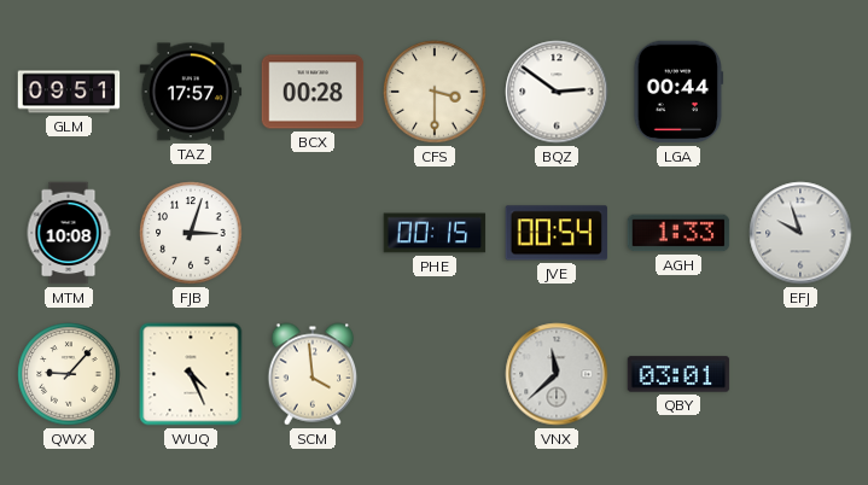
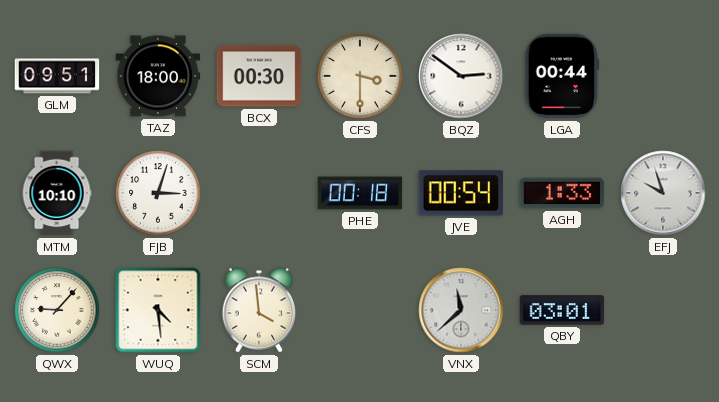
TAZ: 17:57 -> 18:00
BCX: 00:28 -> 00:30
MTM: 10:08 -> 10:10
PHE: 00:15 -> 00:18
WUQ: 4:26 -> 4:29
